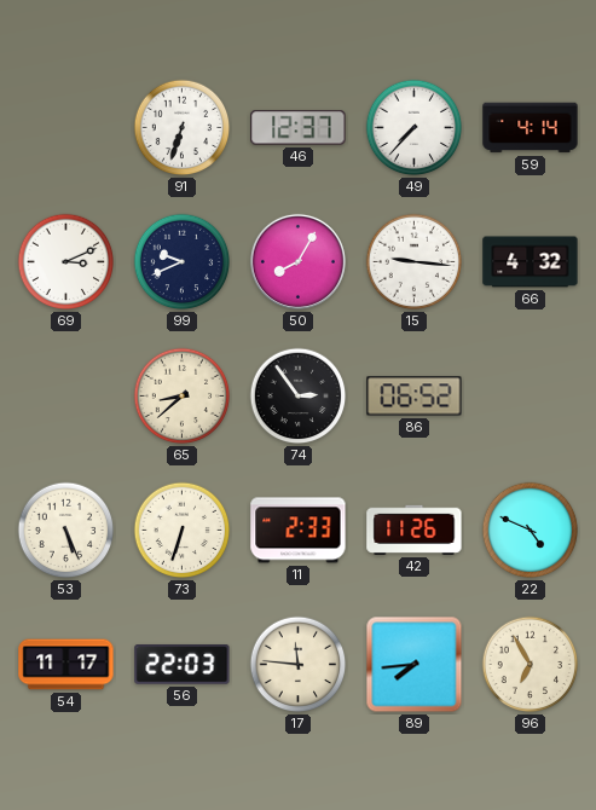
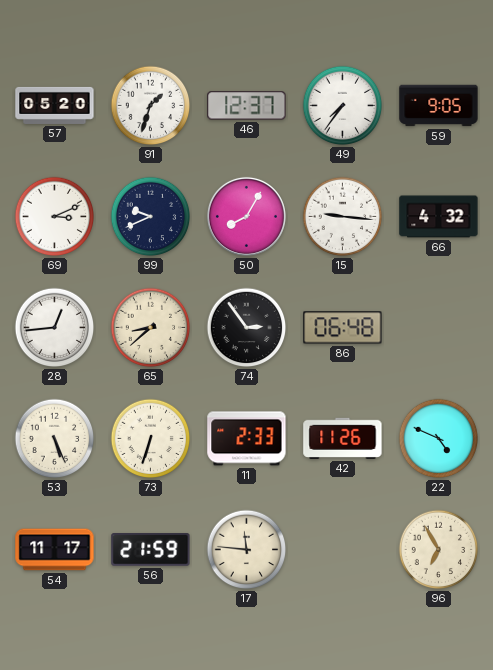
57: none -> 05:20
91: 6:33 -> 1:33
49: 7:37 -> 7:36
59: 4:14 -> 9:05
28: none -> 12:44
86: 06:52 -> 06:48
56: 22:03 -> 21:59
89: 7:44 -> none
